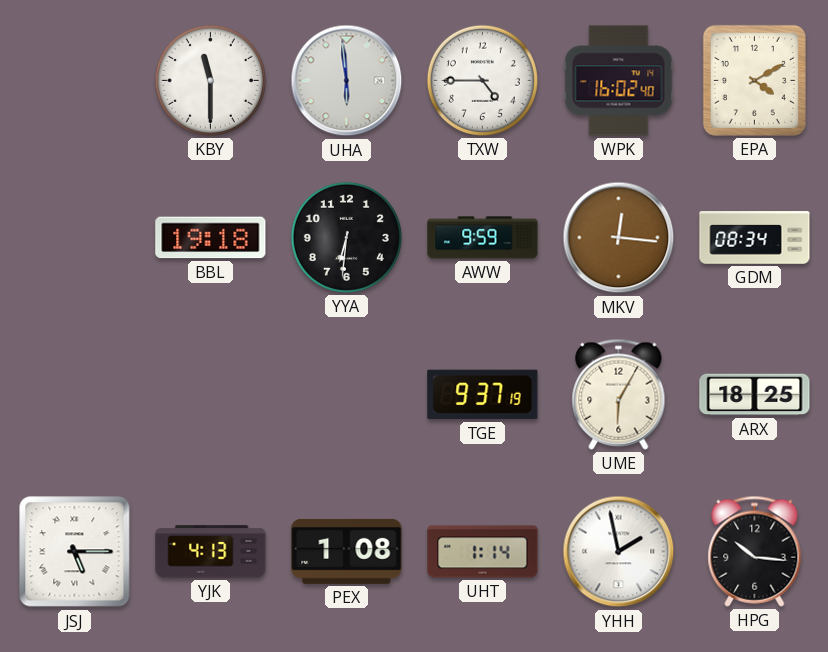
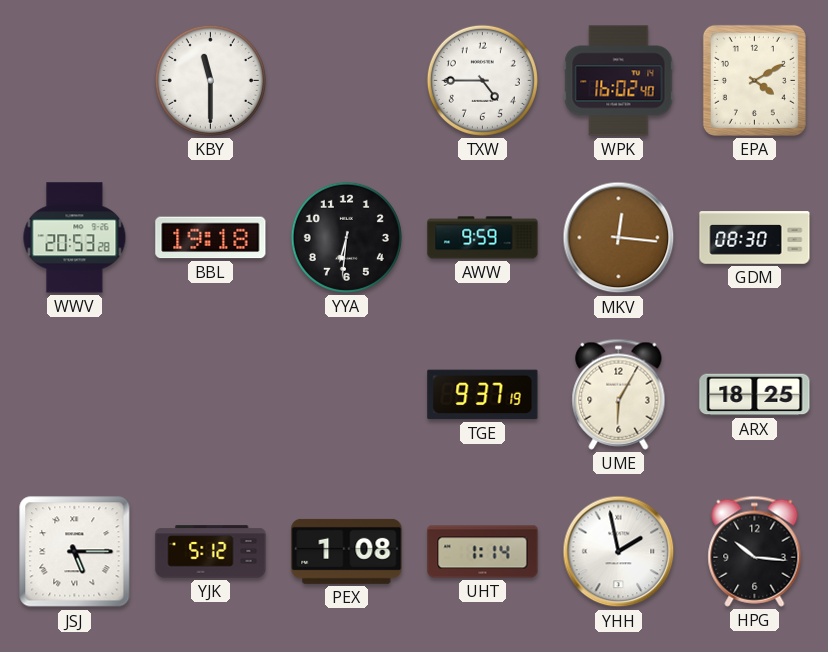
UHA: 5:59 -> none
WWV: none -> 20:53
GDM: 08:34 -> 08:30
YJK: 4:13 -> 5:12
